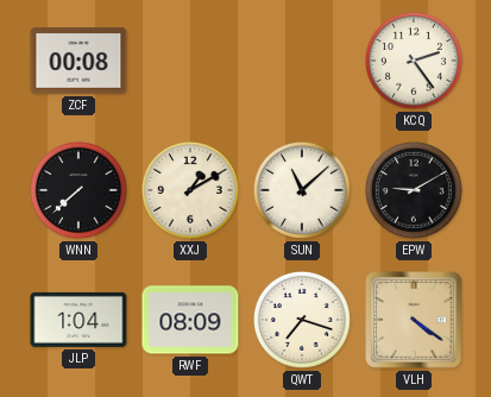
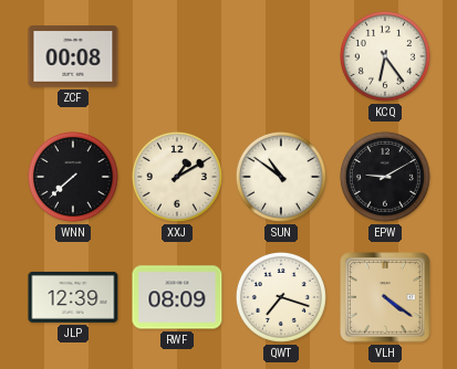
KCQ: 2:24 -> 6:24
SUN: 11:08 -> 10:51
JLP: 1:04 -> 12:39
